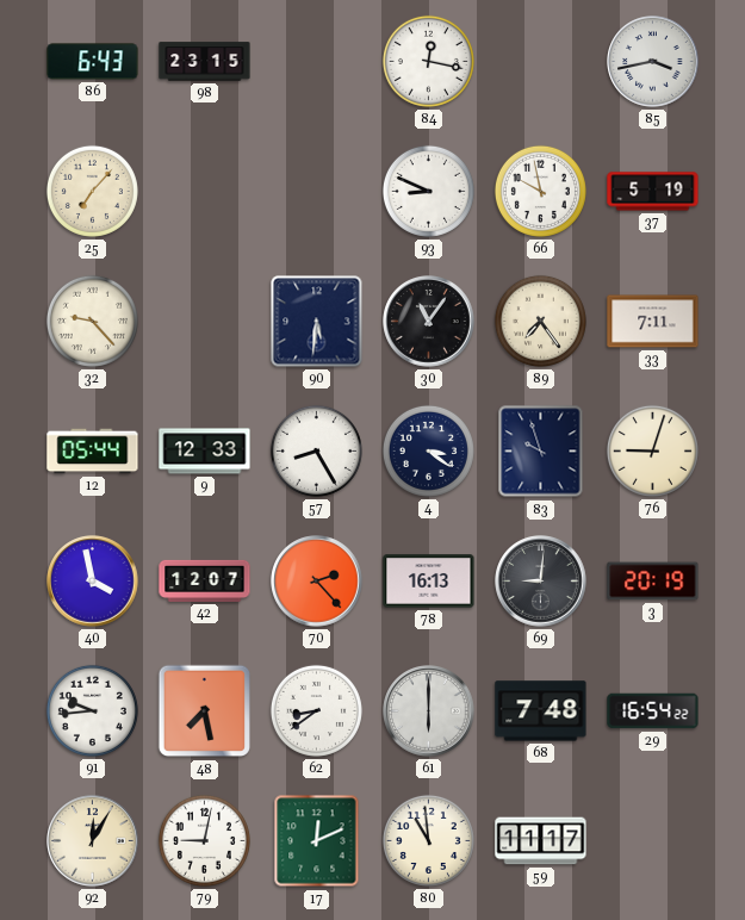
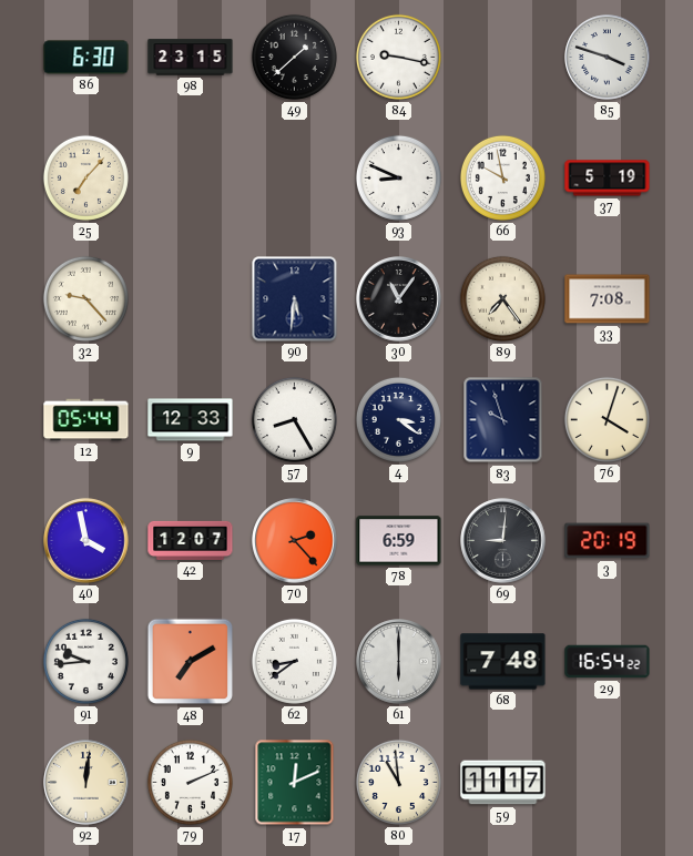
86: 6:43 -> 6:30
49: none -> 1:38
84: 12:17 -> 9:17
85: 3:43 -> 3:48
33: 7:11 -> 7:08
76: 9:03 -> 4:03
78: 16:13 -> 6:59
48: 7:28 -> 7:10
92: 12:05 -> 12:01
79: 9:02 -> 2:11
